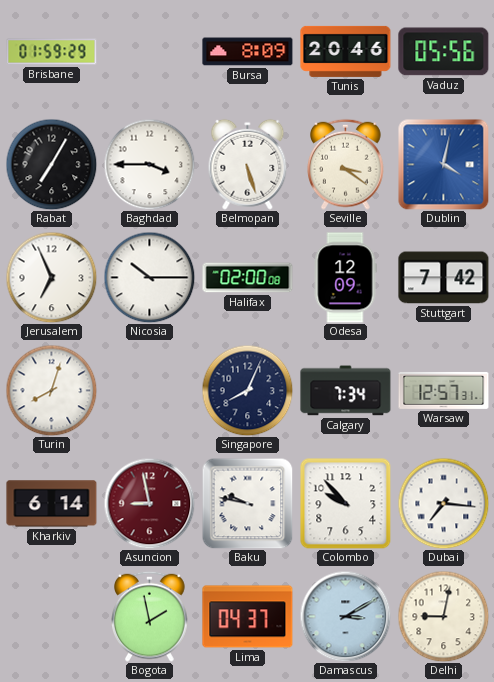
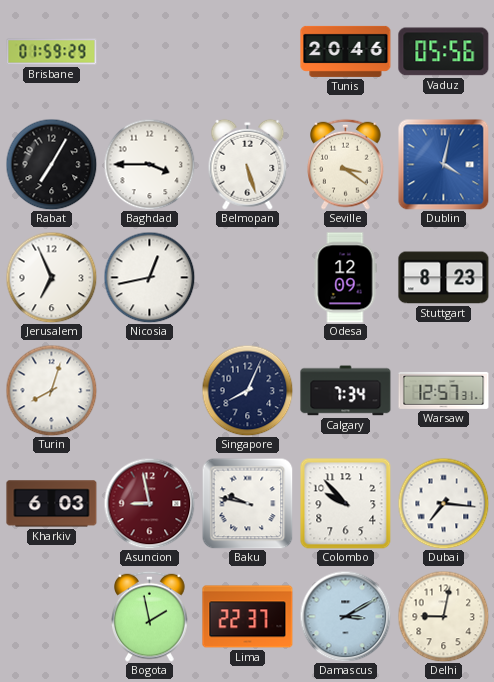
Bursa: 8:09 -> none
Nicosia: 10:15 -> 12:43
Halifax: 02:00 -> none
Stuttgart: 7:42 -> 8:23
Kharkiv: 6:14 -> 6:03
Lima: 04:37 -> 22:37
